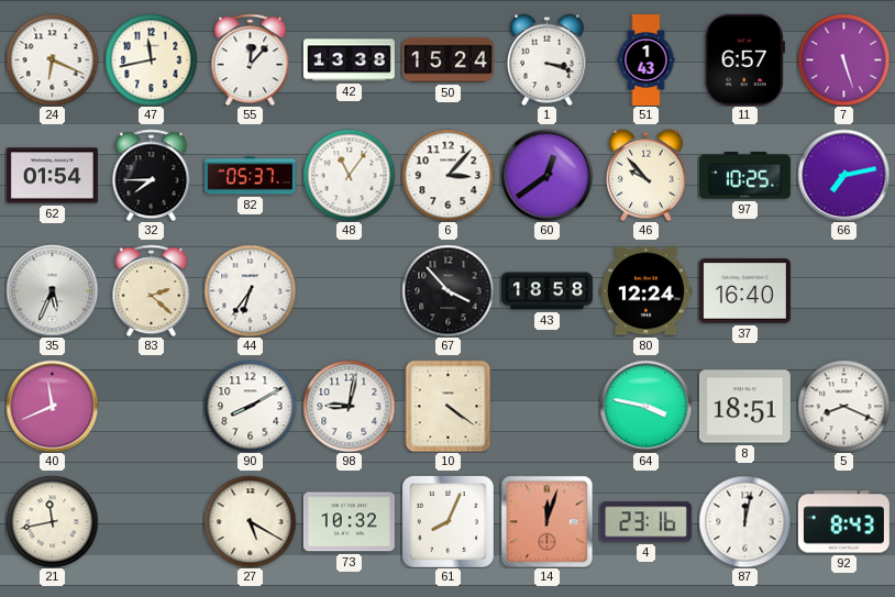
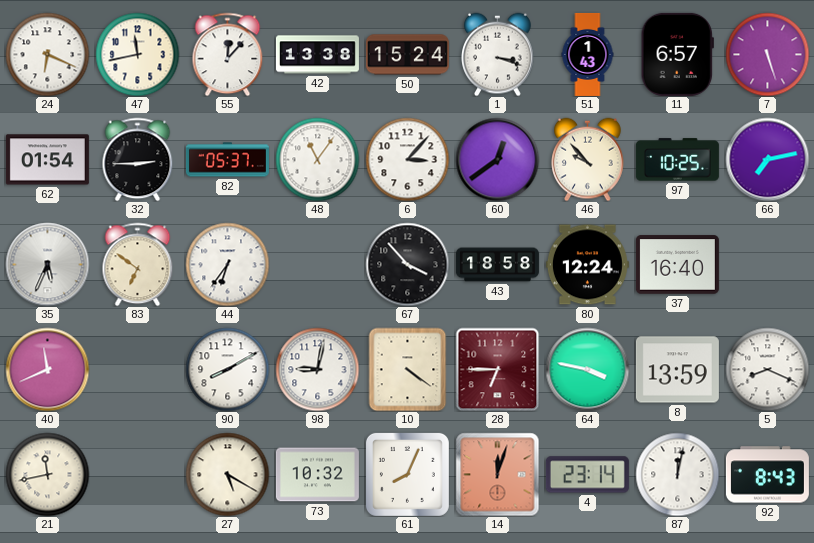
32: 7:45 -> 2:45
83: 2:22 -> 6:51
28: none -> 6:45
8: 18:51 -> 13:59
4: 23:16 -> 23:14
